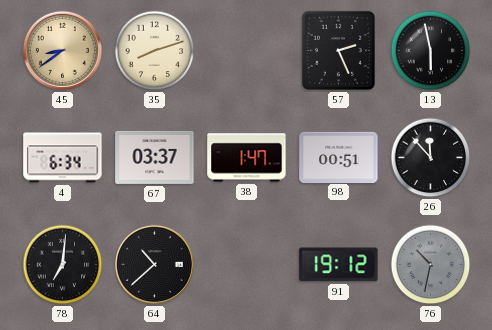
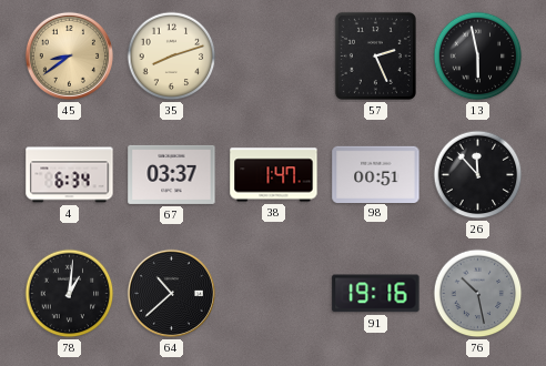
78: 7:01 -> 1:01
91: 19:12 -> 19:16
76: 10:32 -> 10:28
